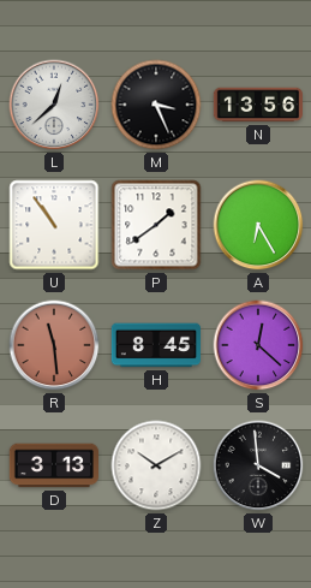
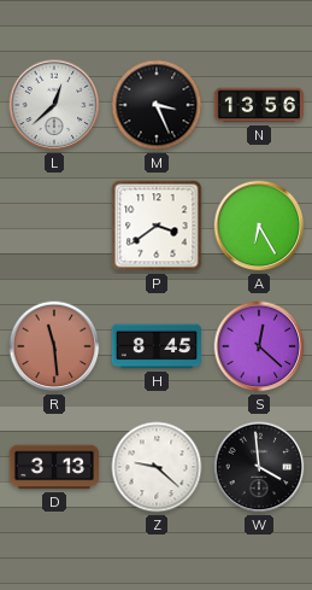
U: 10:54 -> none
P: 1:39 -> 3:39
Z: 10:10 -> 9:22
